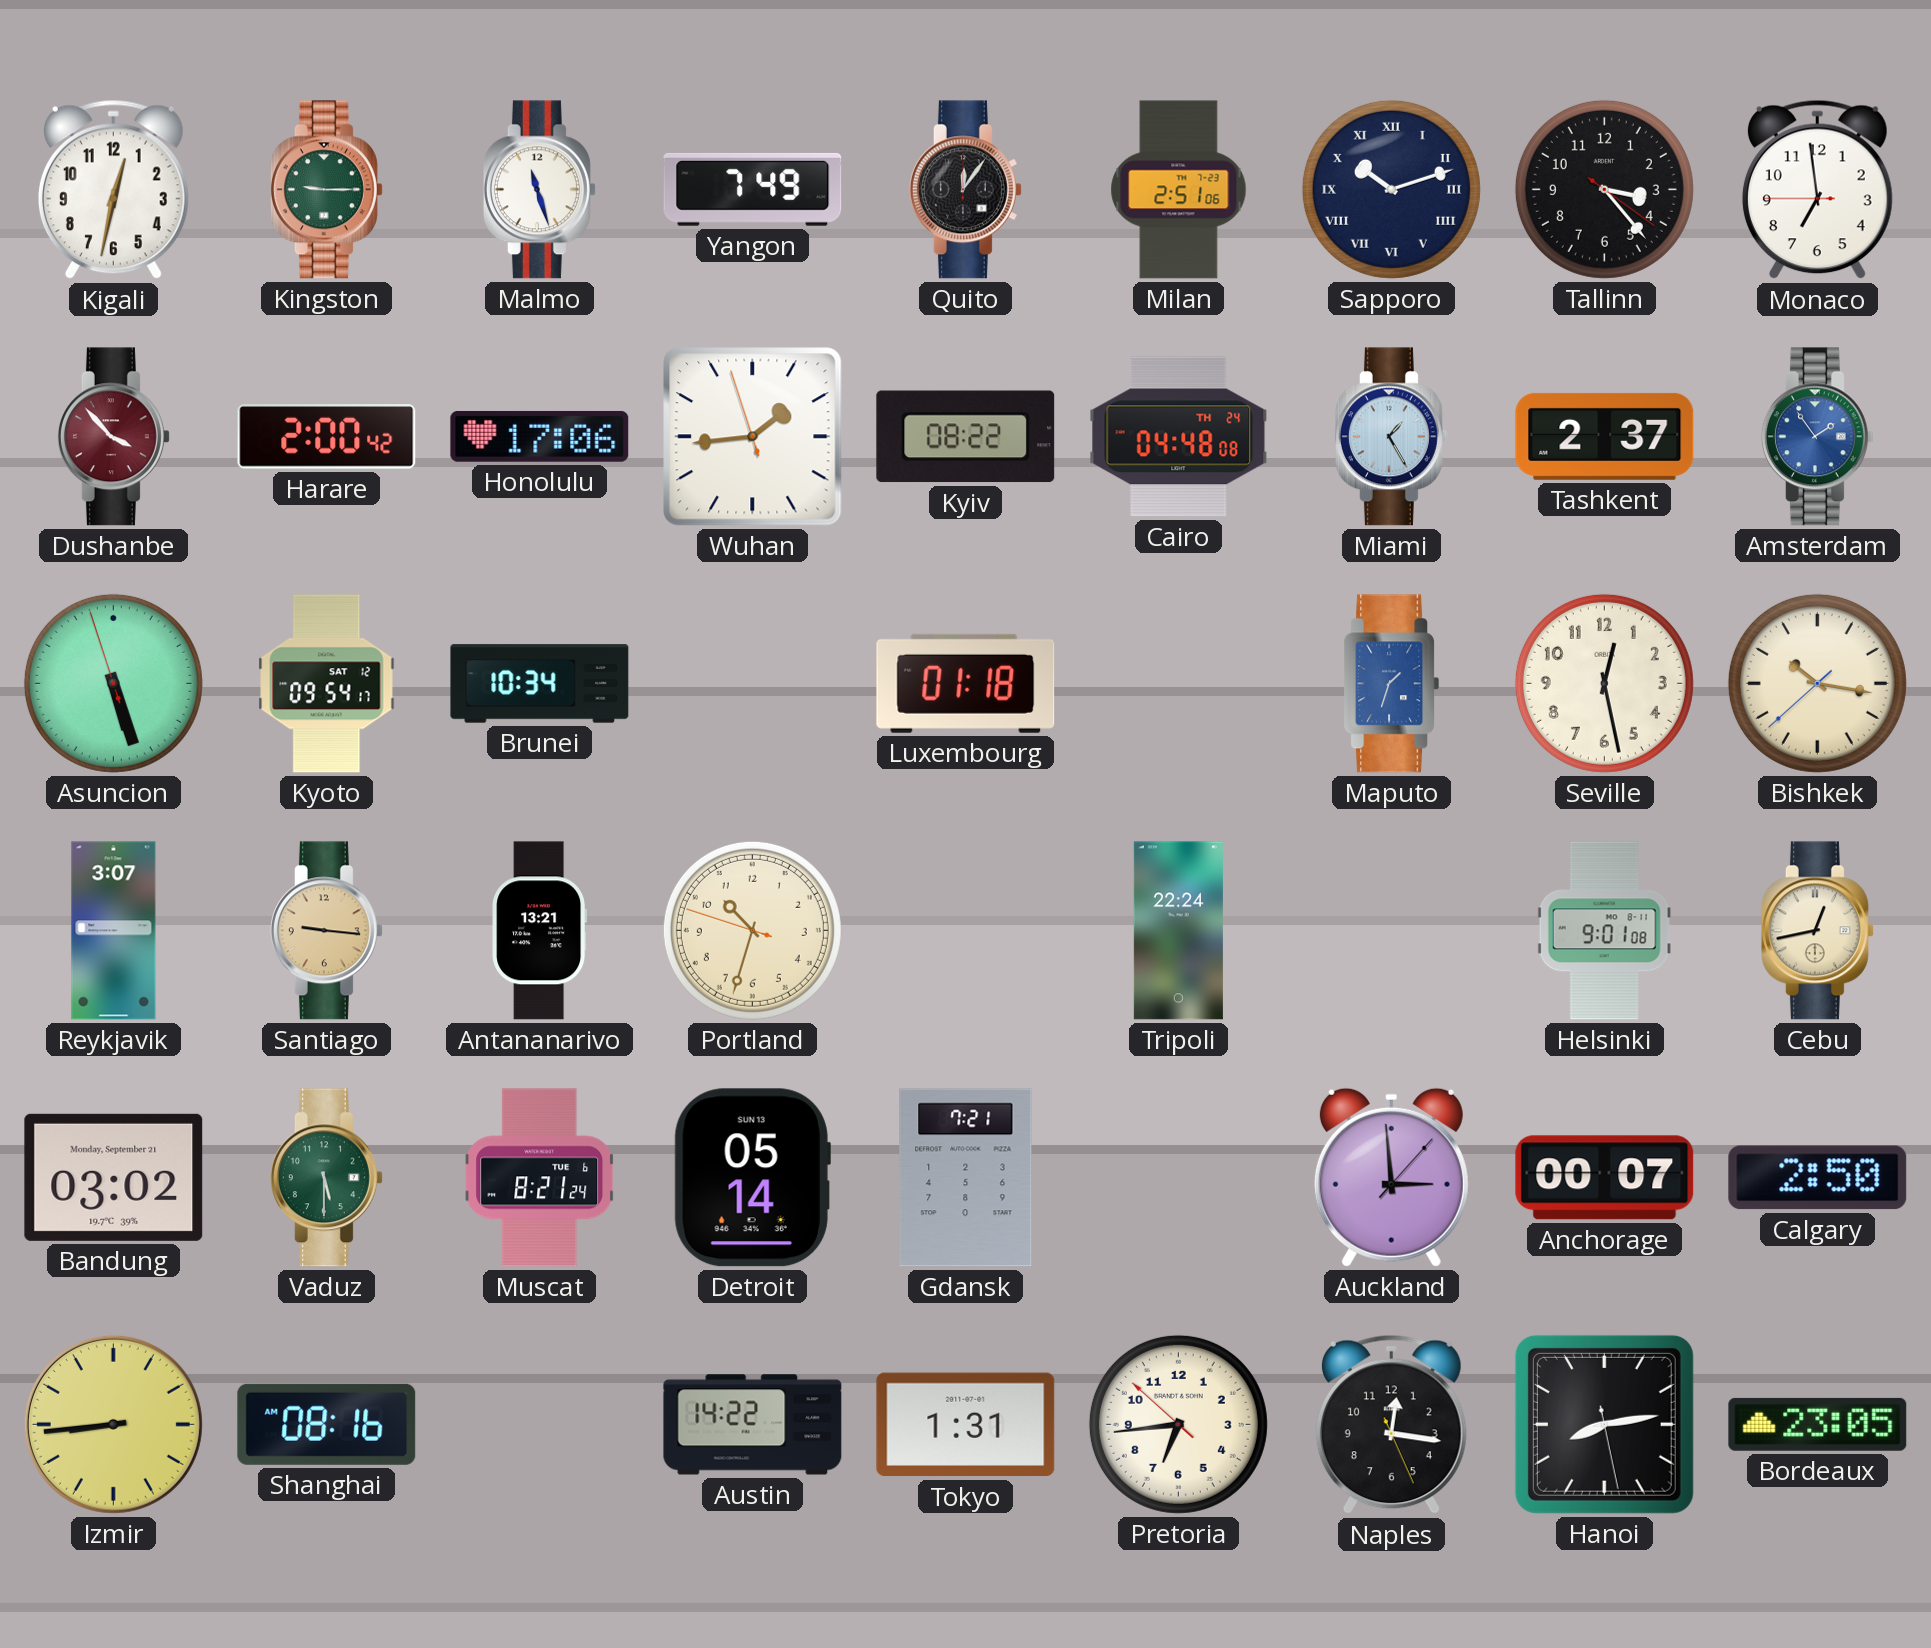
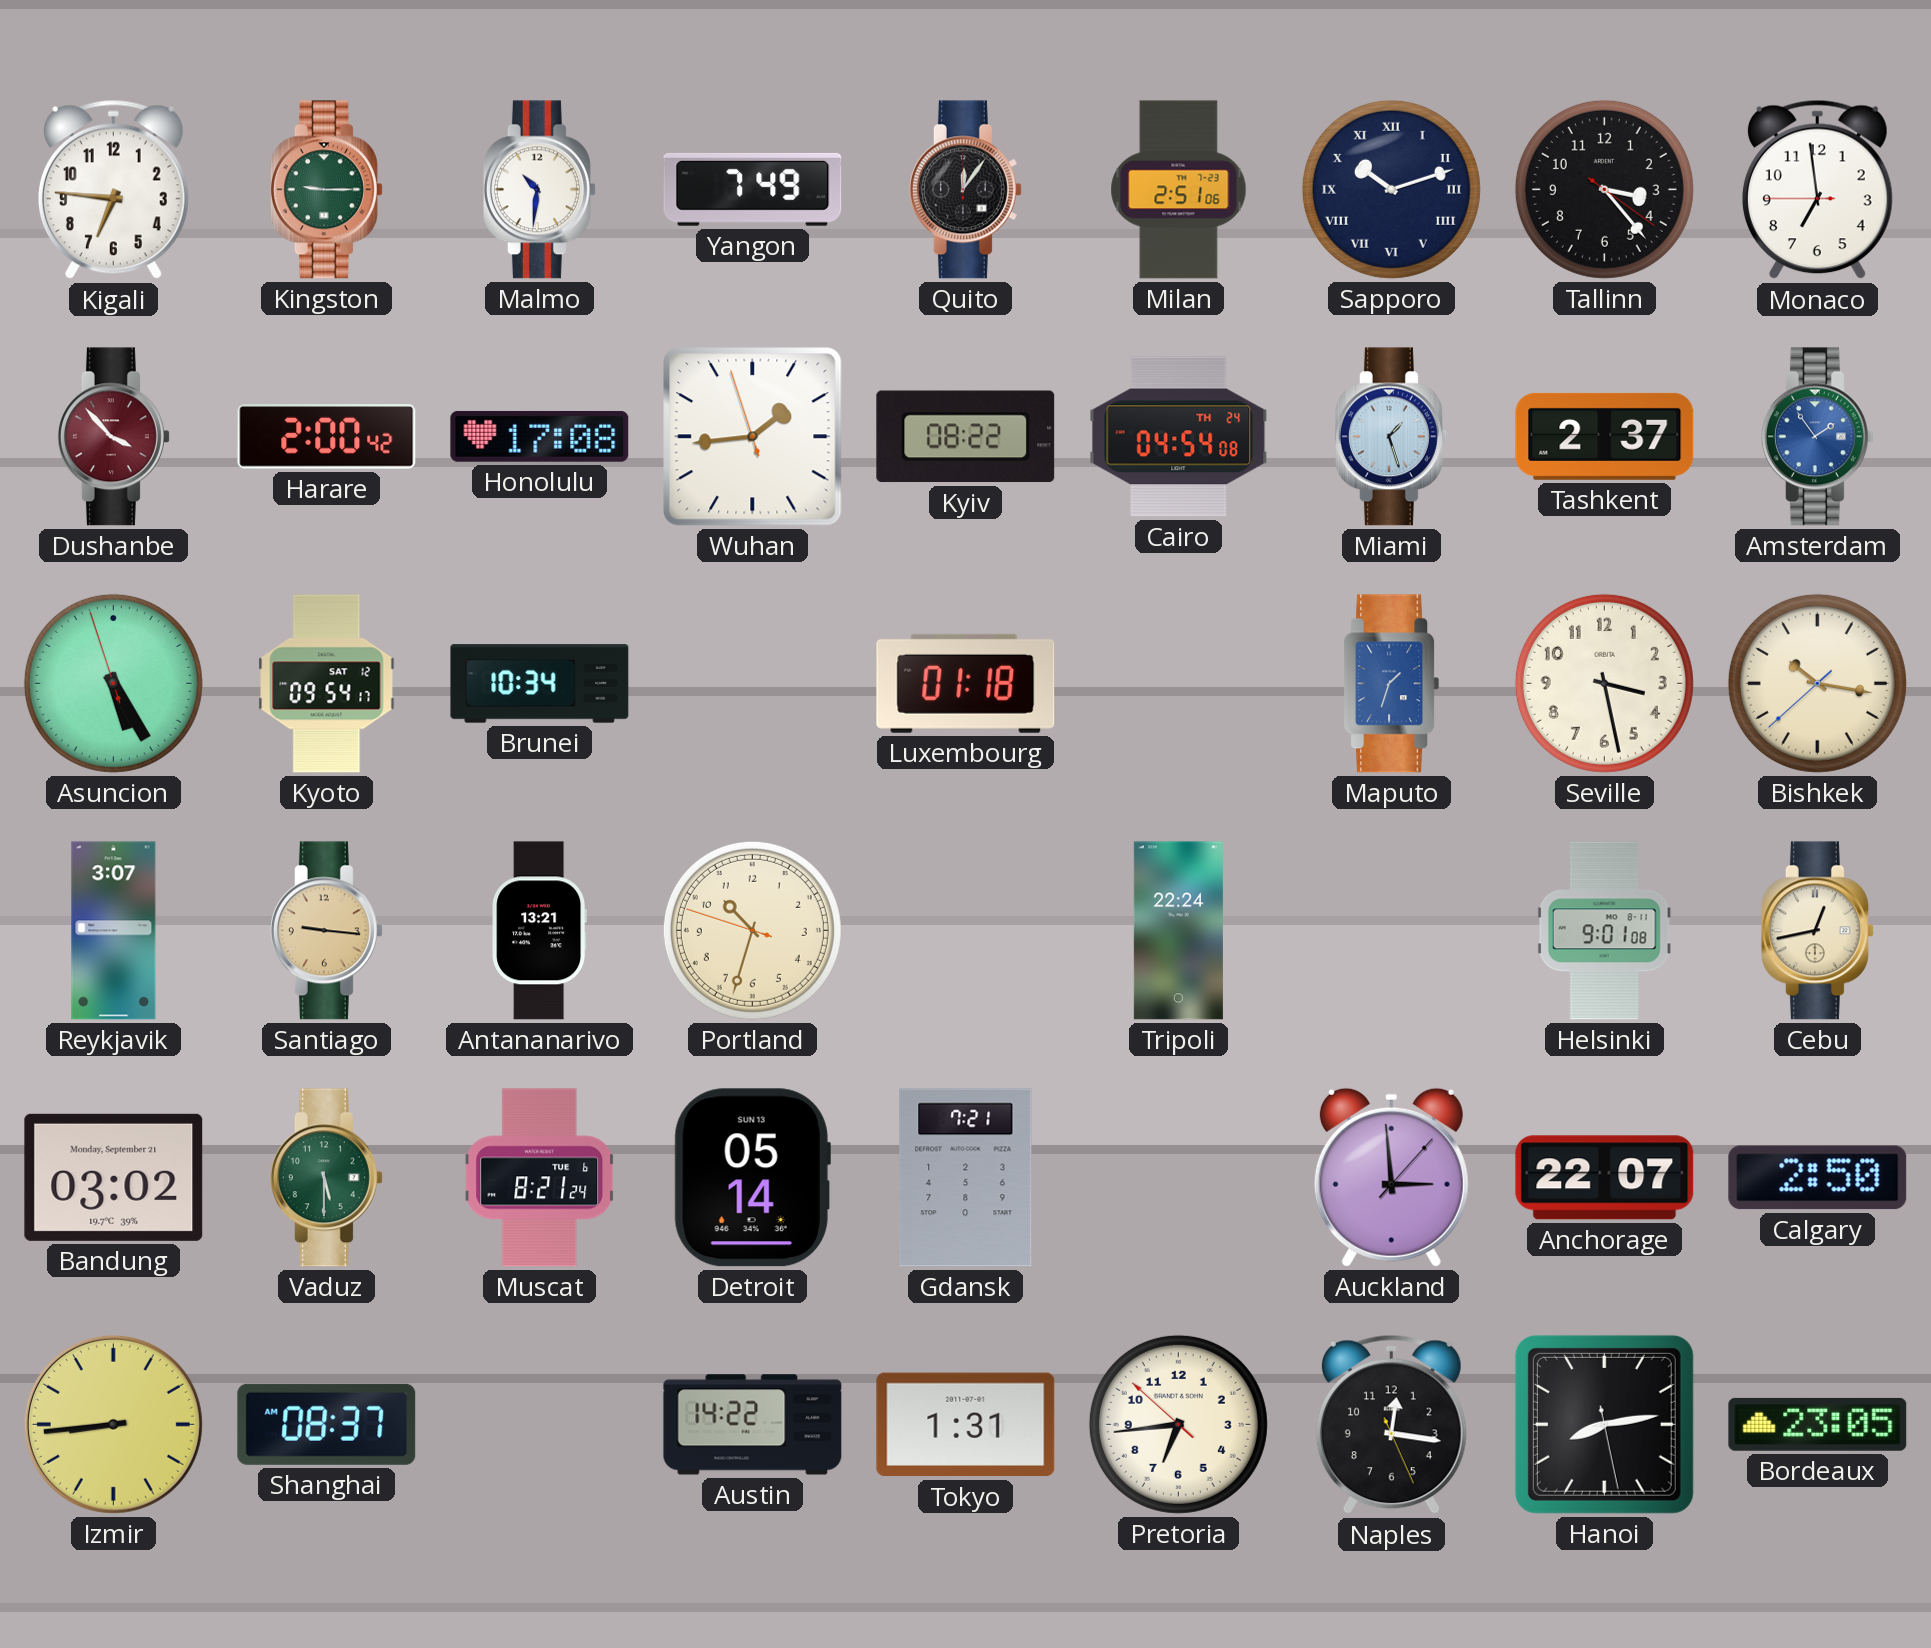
Kigali: 12:32 -> 6:46
Malmo: 11:27 -> 10:31
Honolulu: 17:06 -> 17:08
Cairo: 04:48 -> 04:54
Miami: 1:25 -> 1:27
Asuncion: 5:26 -> 5:24
Seville: 12:28 -> 3:28
Anchorage: 00:07 -> 22:07
Shanghai: 08:16 -> 08:37
